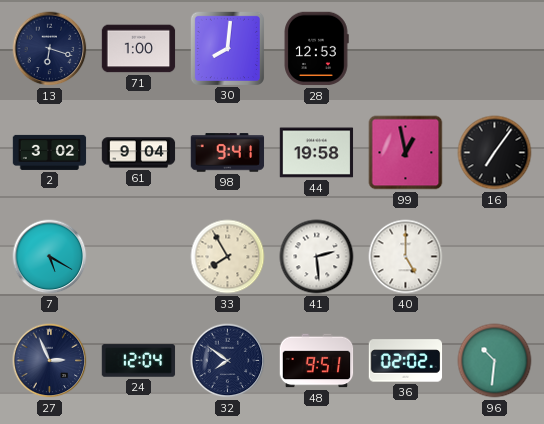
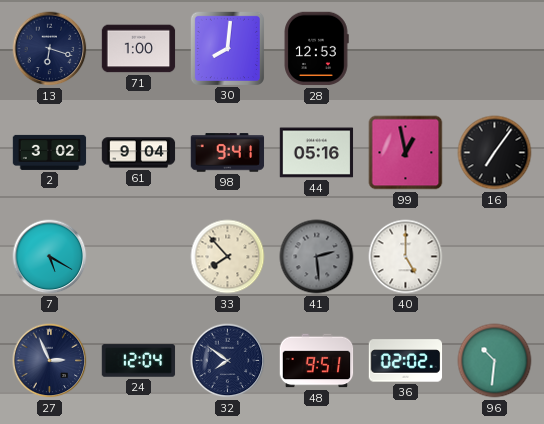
44: 19:58 -> 05:16
33: 7:55 -> 7:53
41 dial: white -> grey
